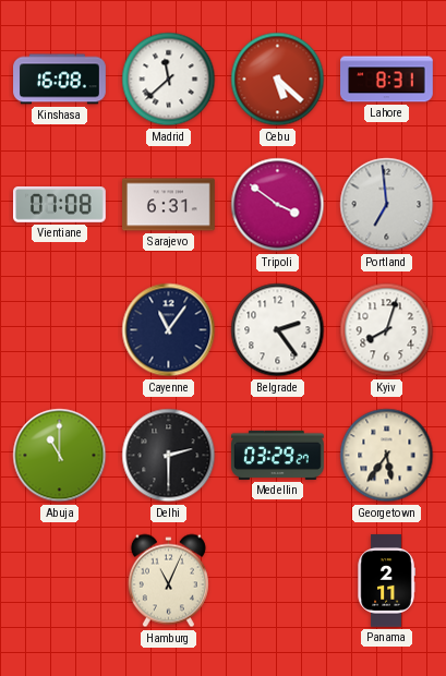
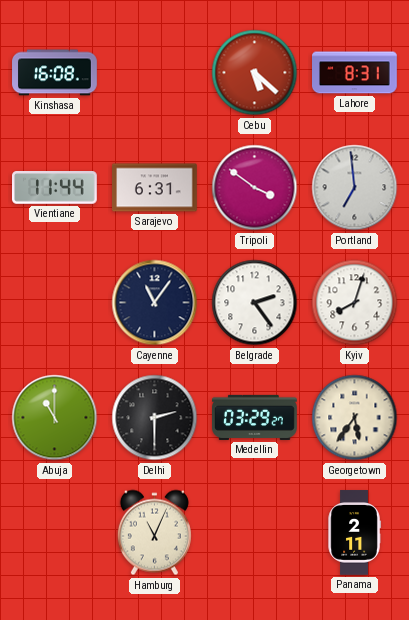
Madrid: 11:38 -> none
Vientiane: 07:08 -> 11:44
